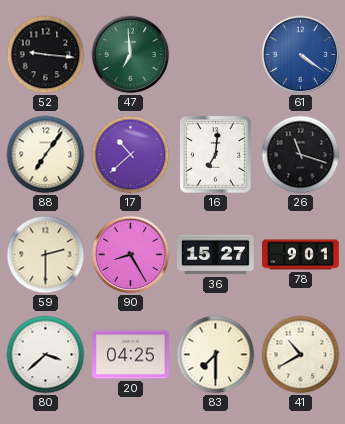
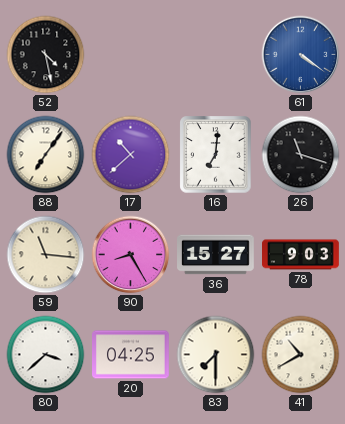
52: 9:16 -> 4:28
47: 6:59 -> none
59: 2:30 -> 11:16
78: 9:01 -> 9:03
